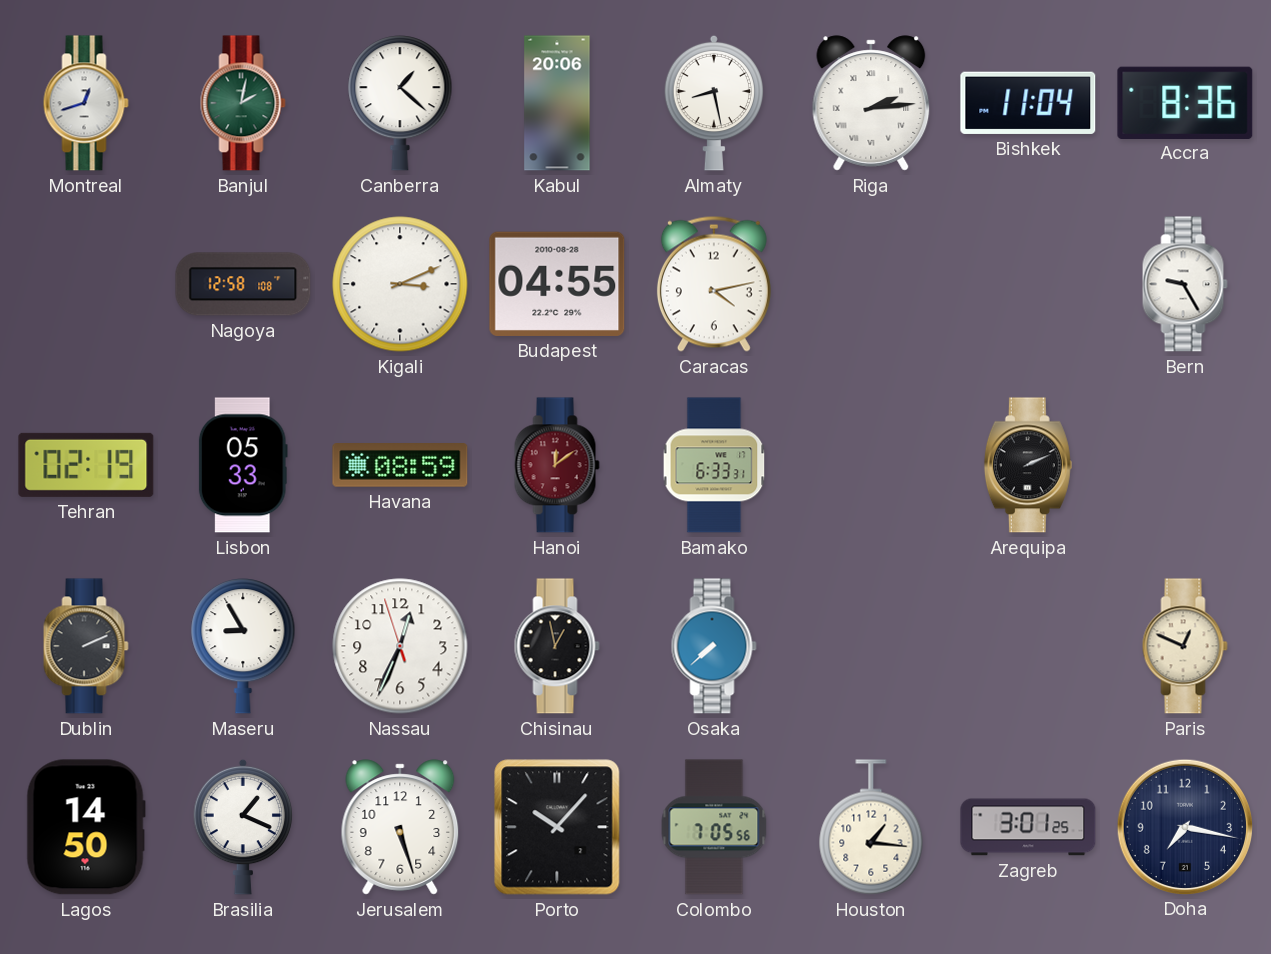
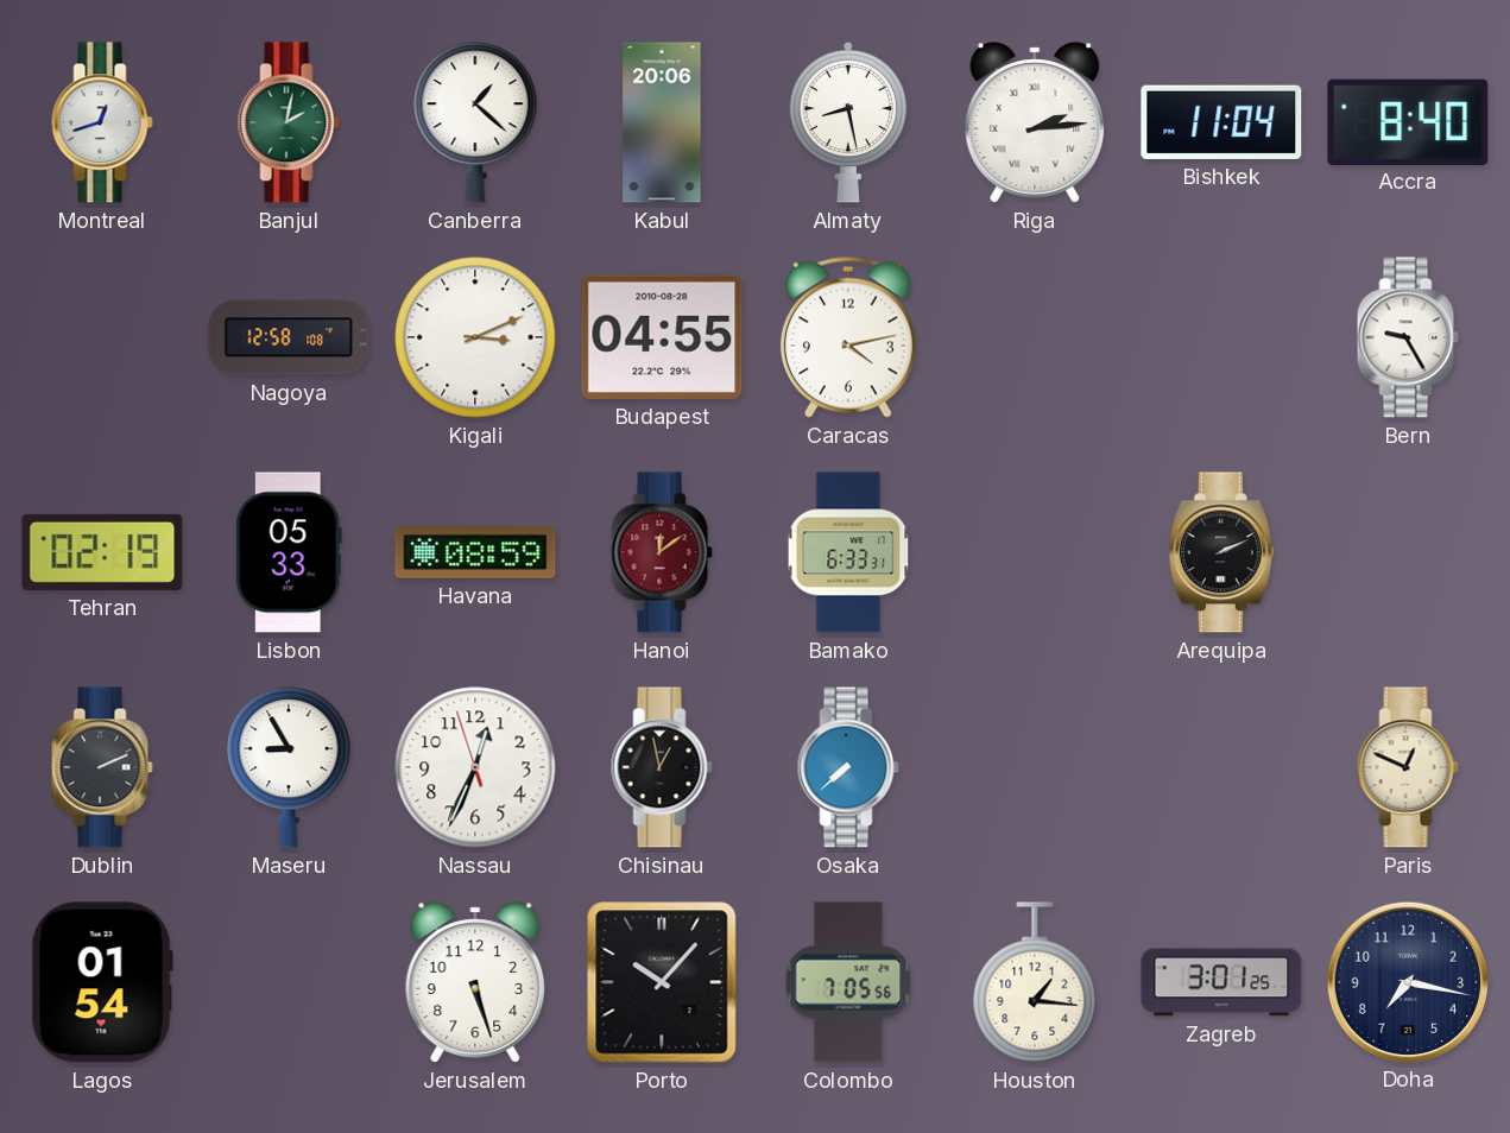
Accra: 8:36 -> 8:40
Lagos: 14:50 -> 01:54
Brasilia: 1:19 -> none
